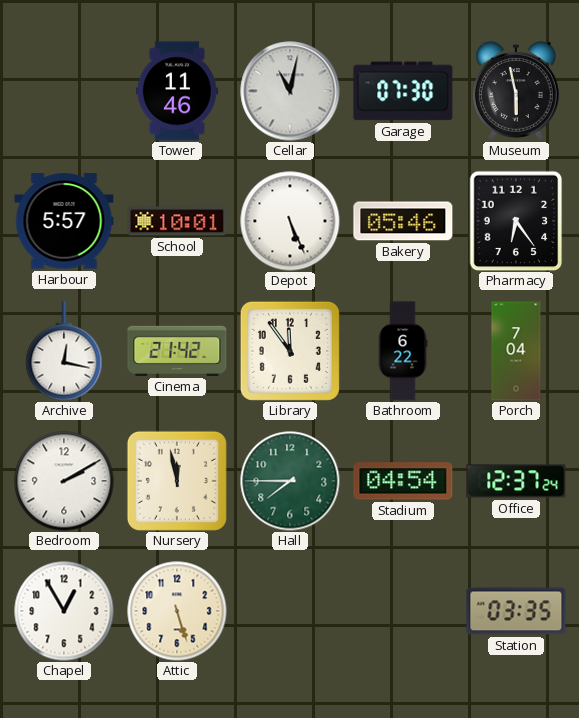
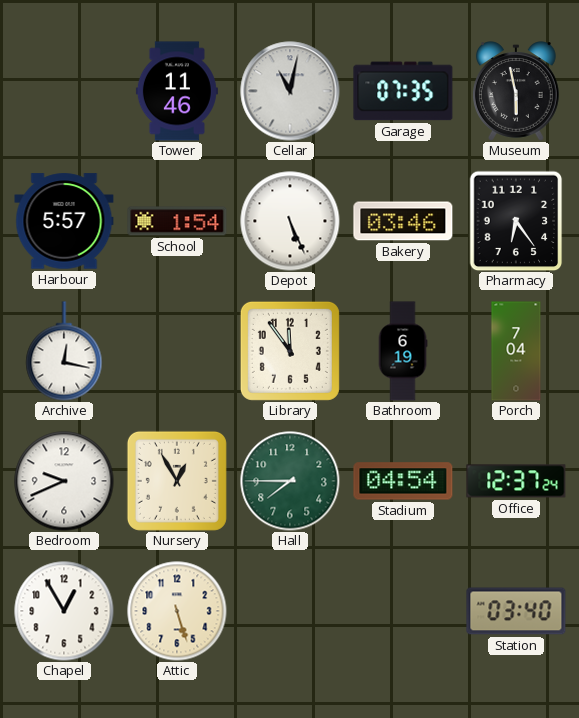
Garage: 07:30 -> 07:35
School: 10:01 -> 1:54
Bakery: 05:46 -> 03:46
Cinema: 21:42 -> none
Bathroom: 6:22 -> 6:19
Bedroom: 2:10 -> 9:41
Nursery: 11:58 -> 12:55
Station: 03:35 -> 03:40
